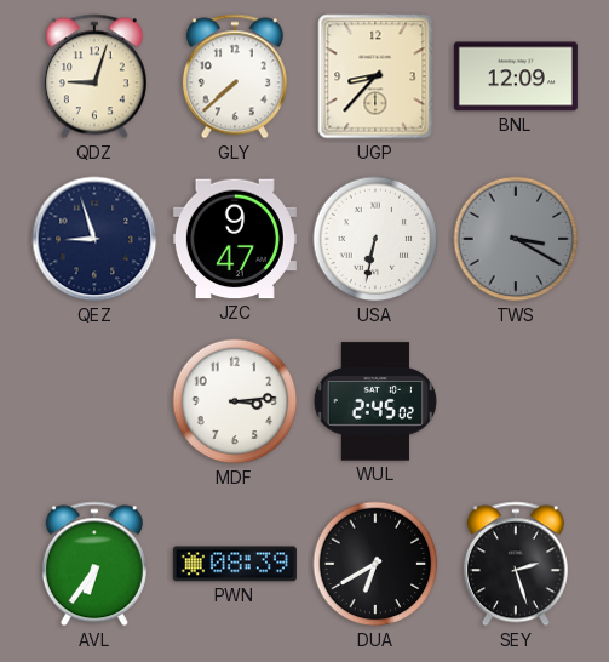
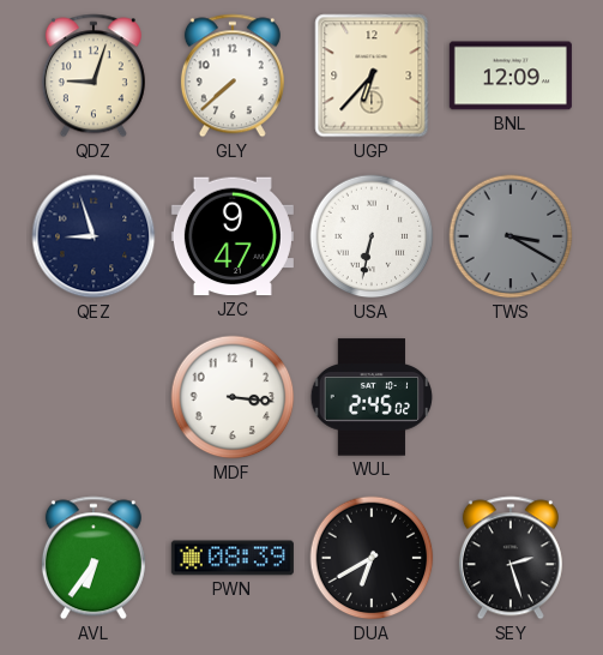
UGP: 8:37 -> 6:37
MDF: 3:14 -> 3:16
